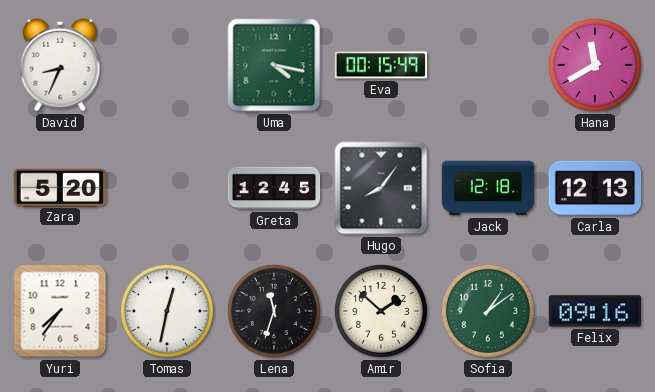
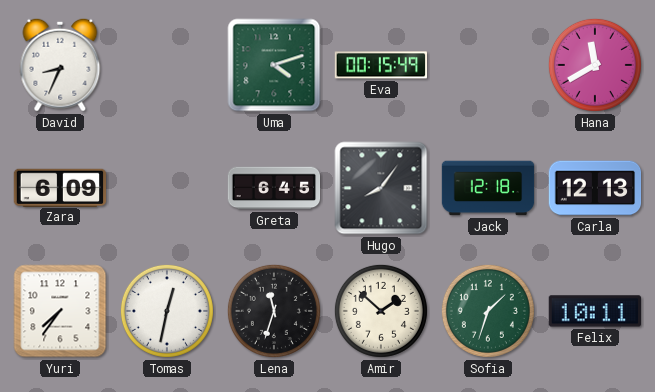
Uma: 4:17 -> 4:12
Zara: 5:20 -> 6:09
Greta: 12:45 -> 6:45
Sofia: 1:09 -> 1:33
Felix: 09:16 -> 10:11
